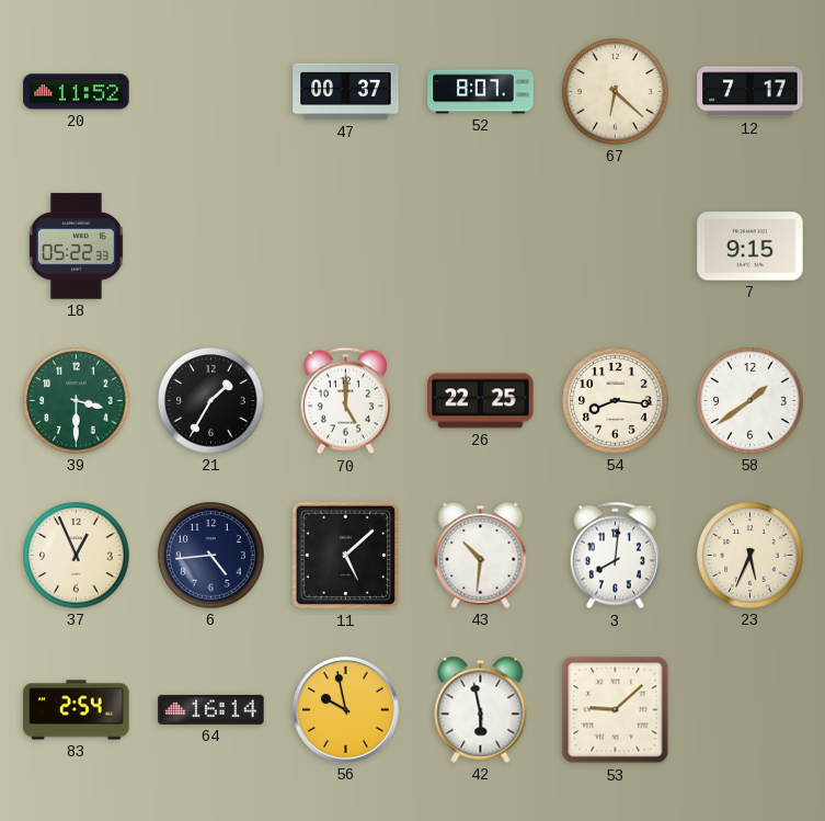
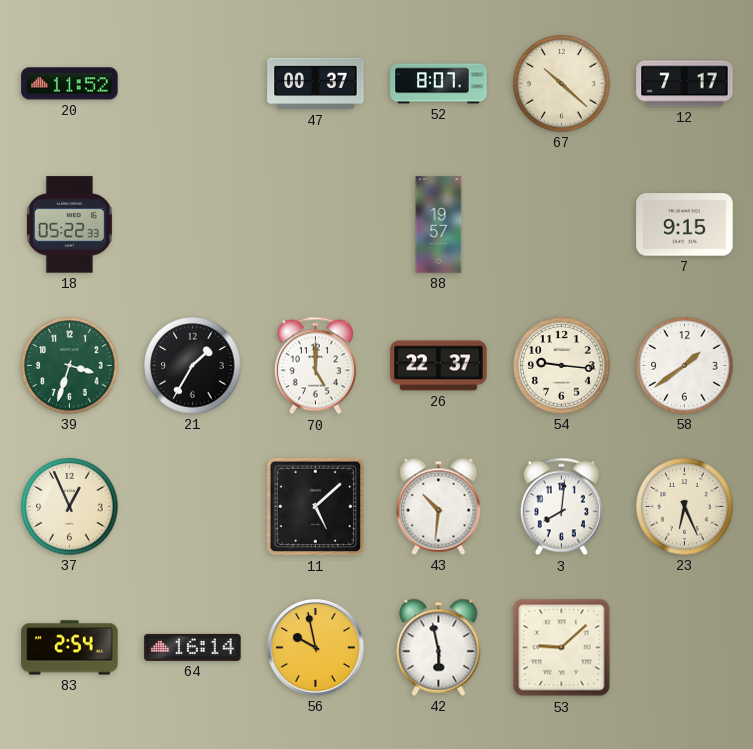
67: 6:22 -> 10:22
88: none -> 19:57
39: 3:30 -> 3:33
26: 22:25 -> 22:37
54: 8:16 -> 9:16
6: 4:44 -> none
23: 5:34 -> 6:26
